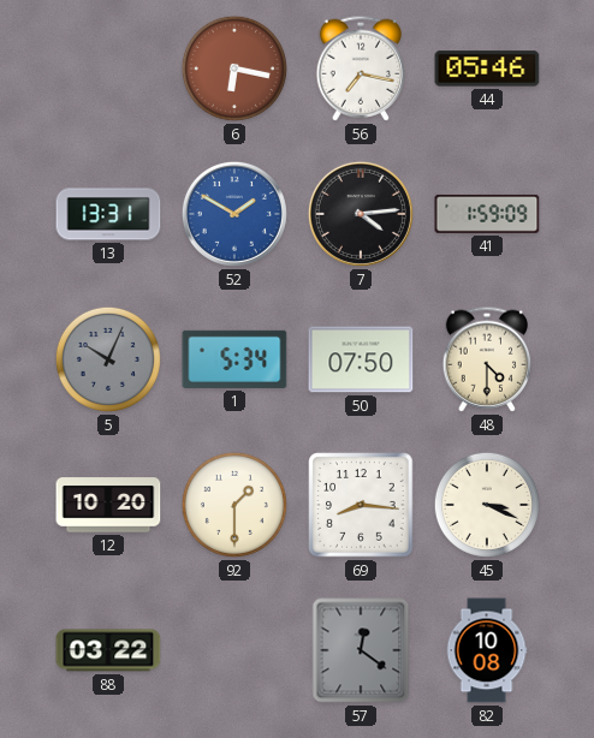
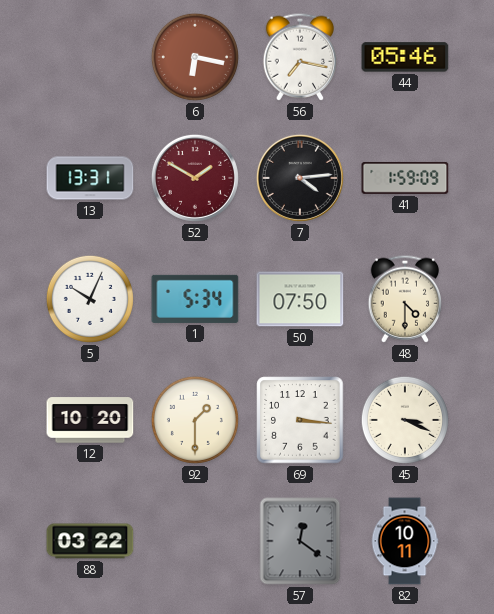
52 dial: blue -> burgundy
5 dial: grey -> white
69: 8:16 -> 3:16
82: 10:08 -> 10:11
